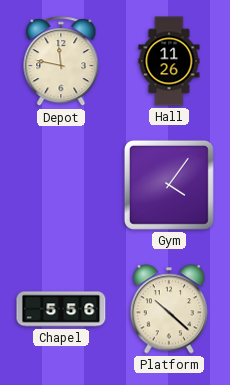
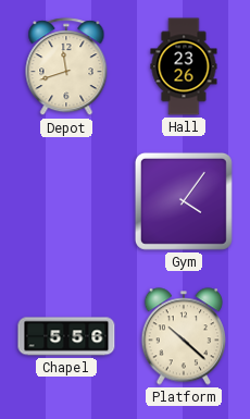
Depot: 11:47 -> 11:42
Hall: 11:26 -> 23:26
